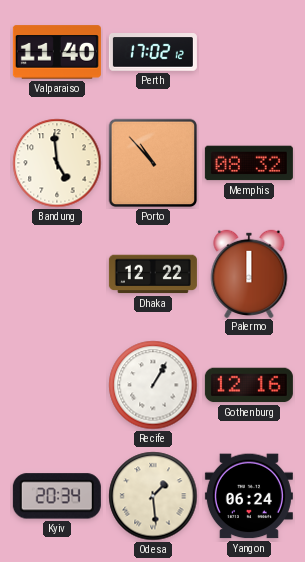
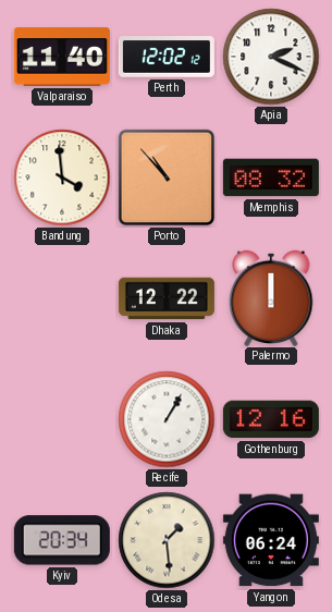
Perth: 17:02 -> 12:02
Apia: none -> 2:19
Bandung: 4:59 -> 3:59
